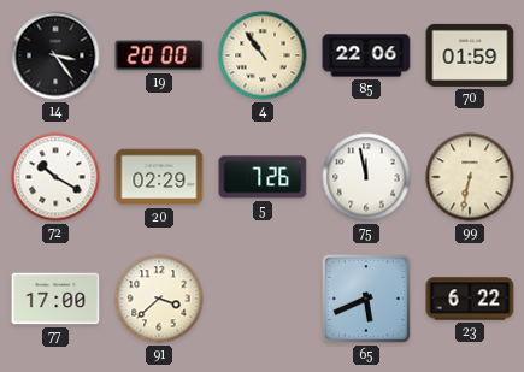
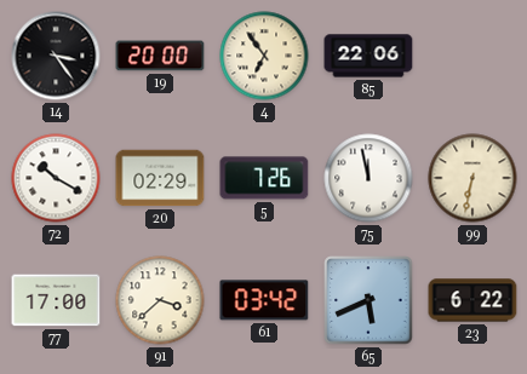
4: 10:54 -> 6:54
70: 01:59 -> none
61: none -> 03:42
